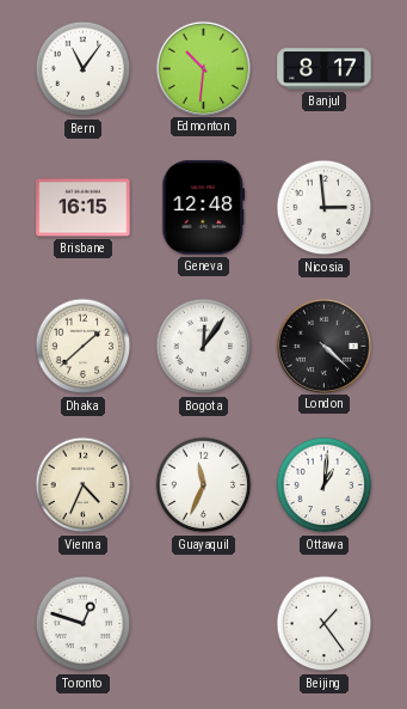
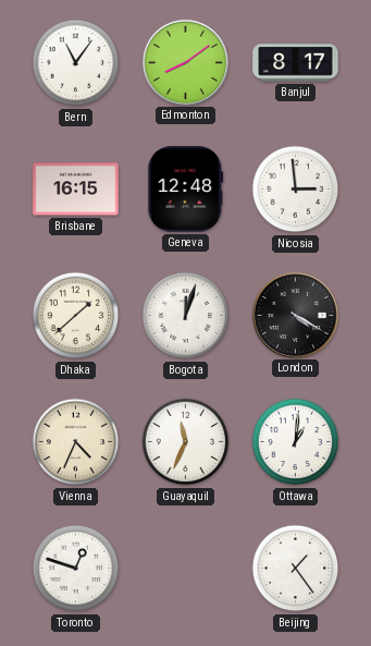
Edmonton: 10:31 -> 8:09
Bogota: 12:06 -> 12:03
London: 4:22 -> 4:20
